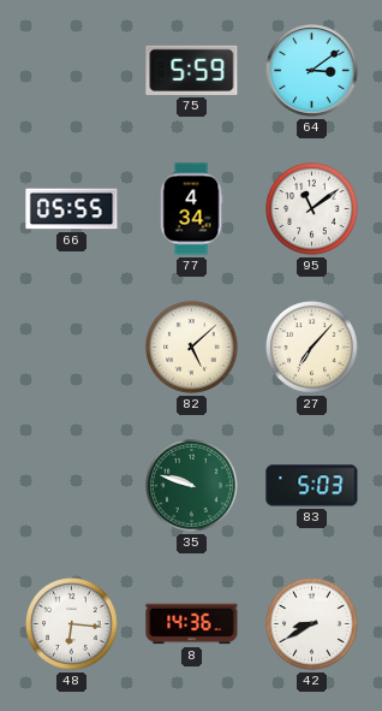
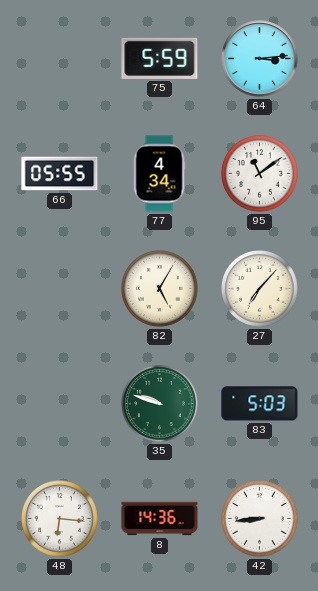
64: 3:09 -> 3:14
82: 5:08 -> 5:05
42: 8:40 -> 8:44
